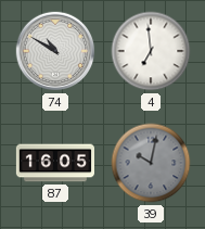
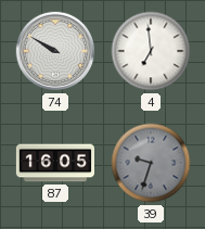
74: 10:50 -> 9:50
39: 10:02 -> 9:33
